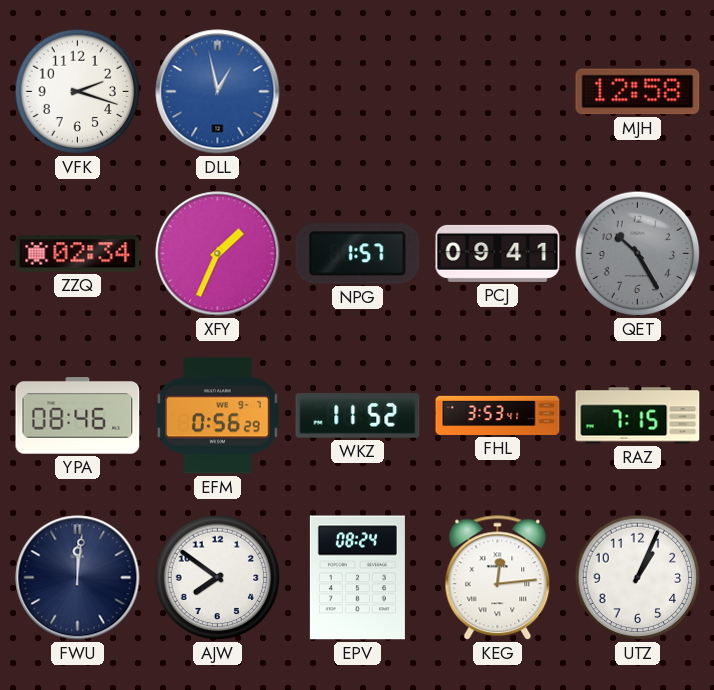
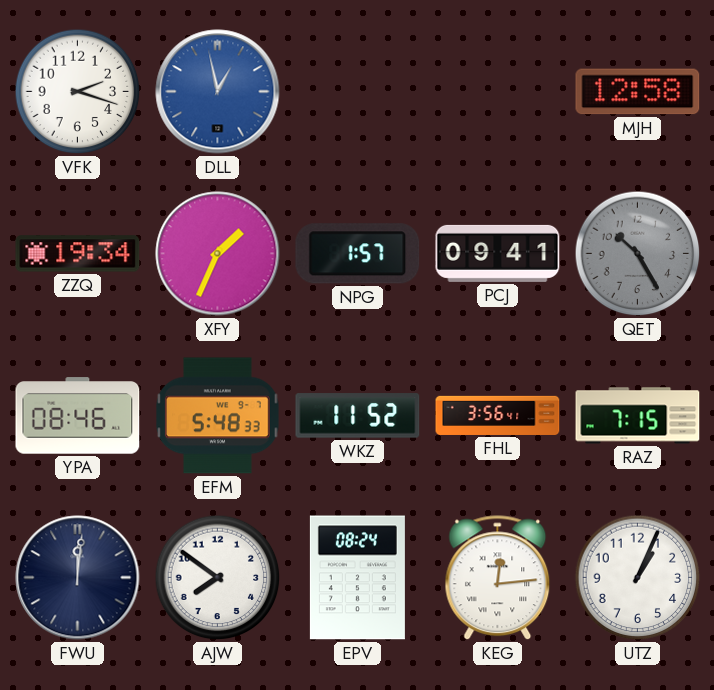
ZZQ: 02:34 -> 19:34
EFM: 0:56 -> 5:48
FHL: 3:53 -> 3:56
